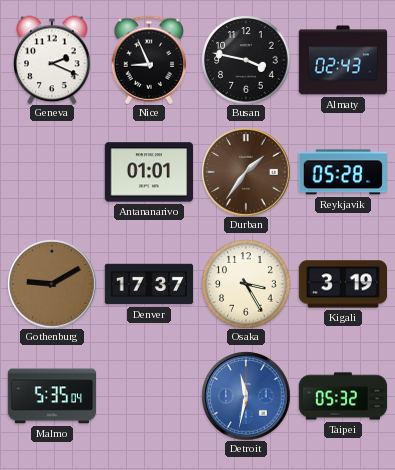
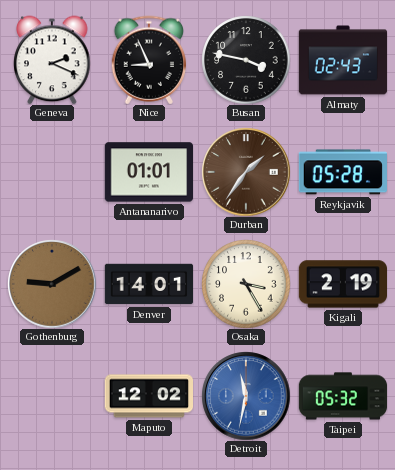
Denver: 17:37 -> 14:01
Kigali: 3:19 -> 2:19
Malmo: 5:35 -> none
Maputo: none -> 12:02
